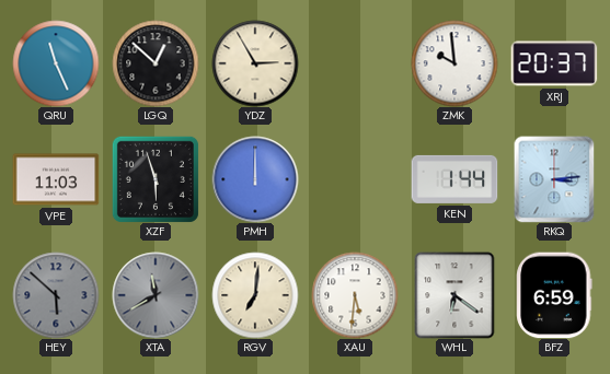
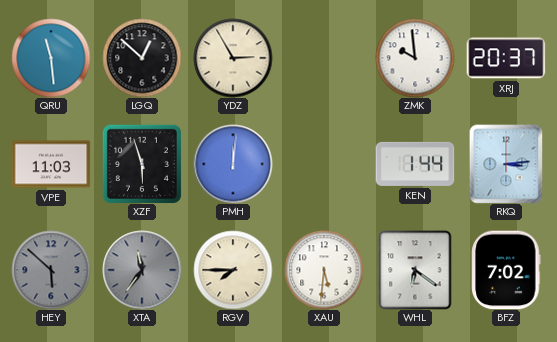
QRU: 11:26 -> 11:29
PMH: 12:00 -> 12:01
XTA: 11:40 -> 11:36
RGV: 7:01 -> 7:45
BFZ: 6:59 -> 7:02
